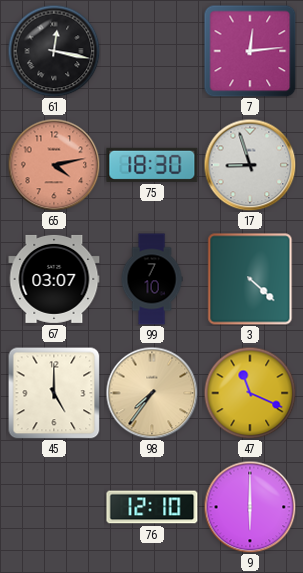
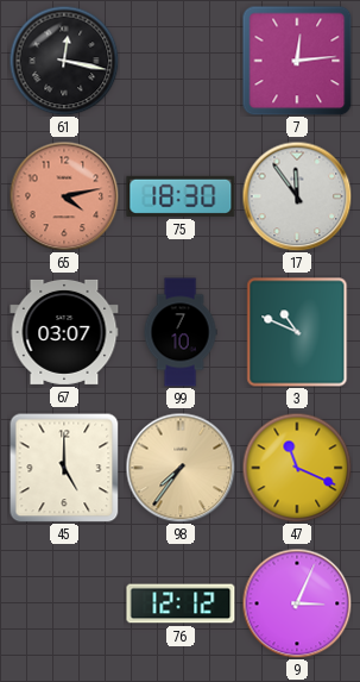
17: 8:57 -> 11:54
3: 4:22 -> 10:49
76: 12:10 -> 12:12
9: 6:00 -> 3:04
